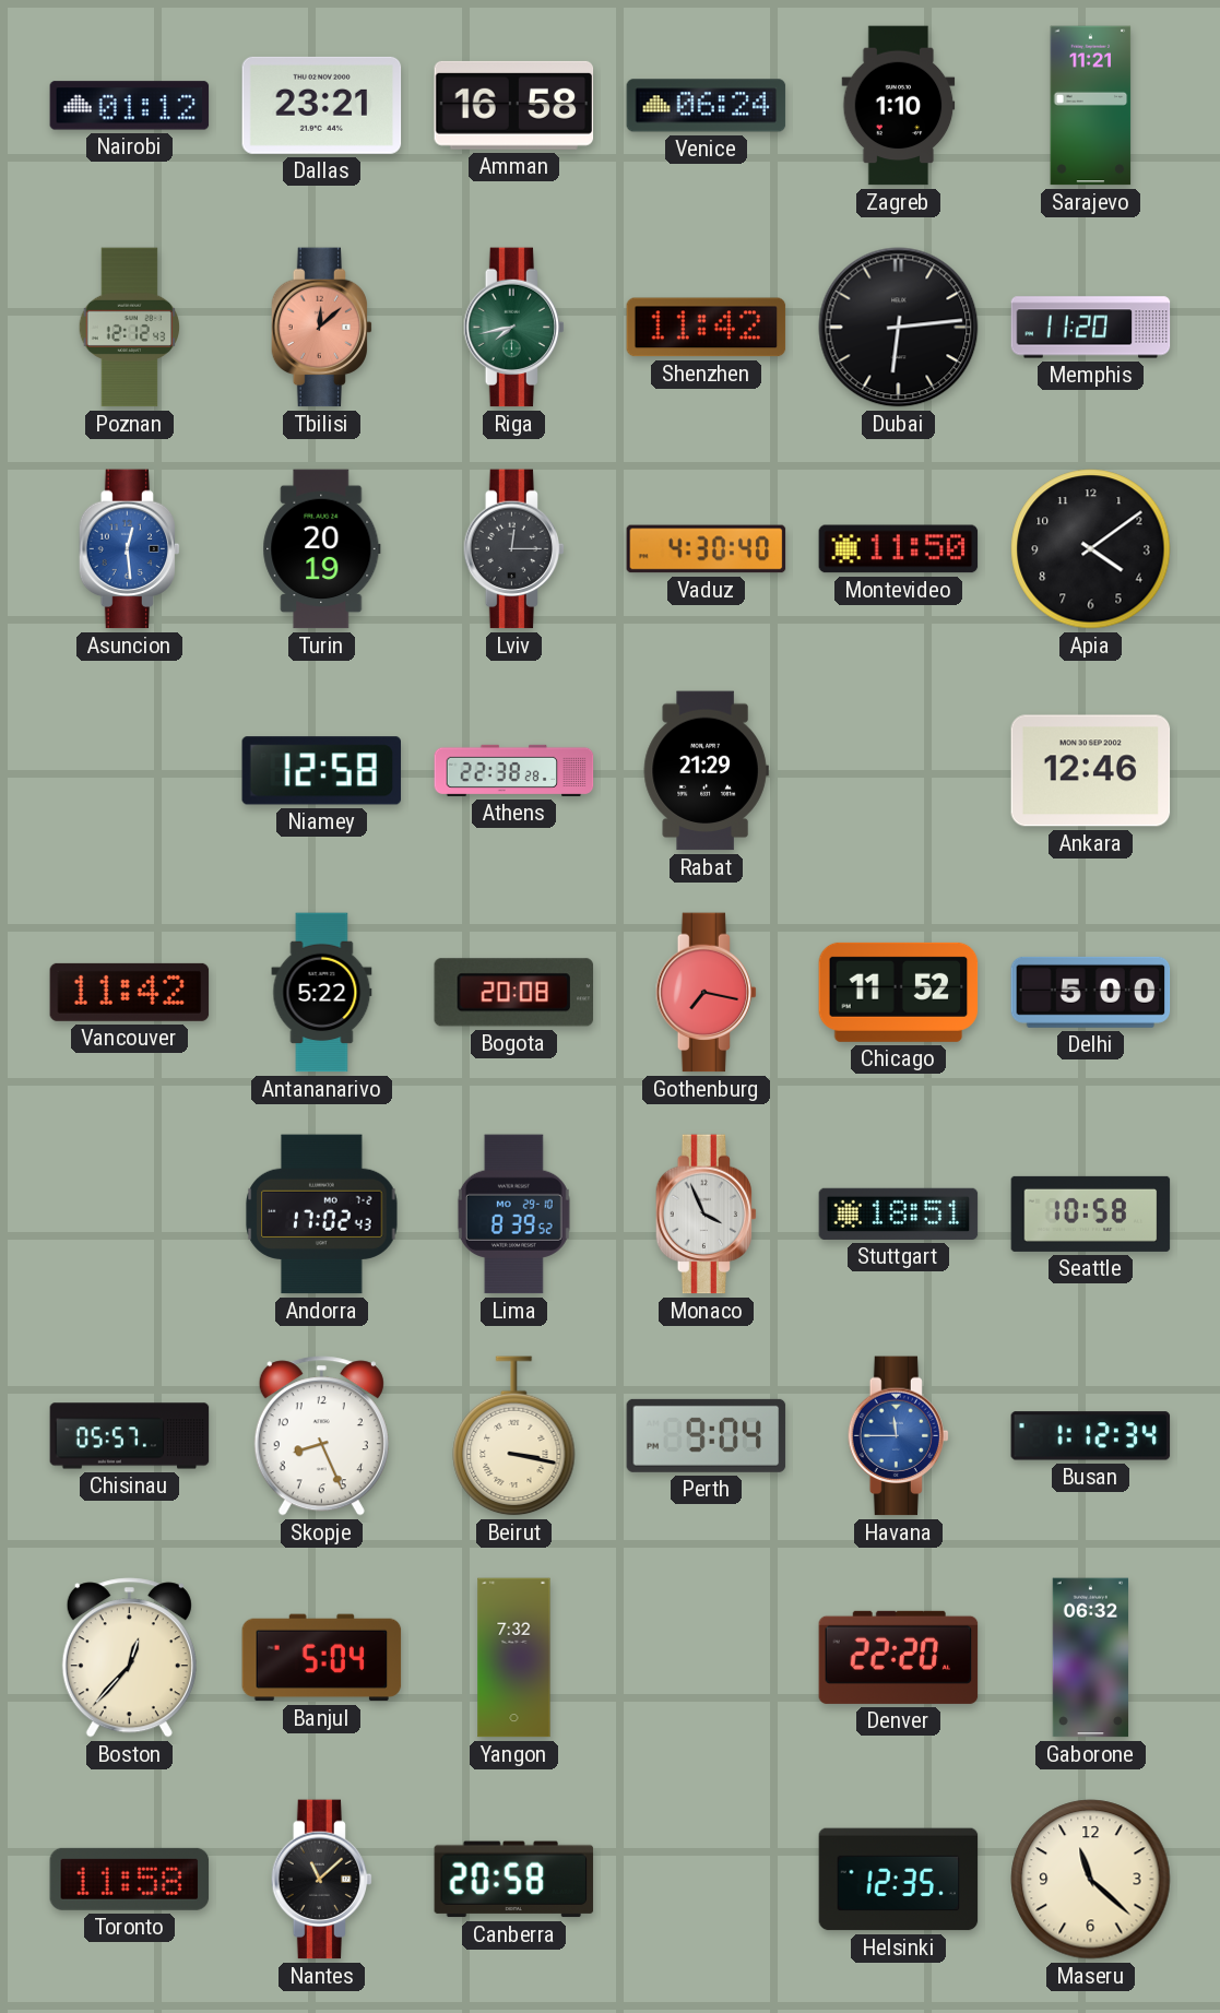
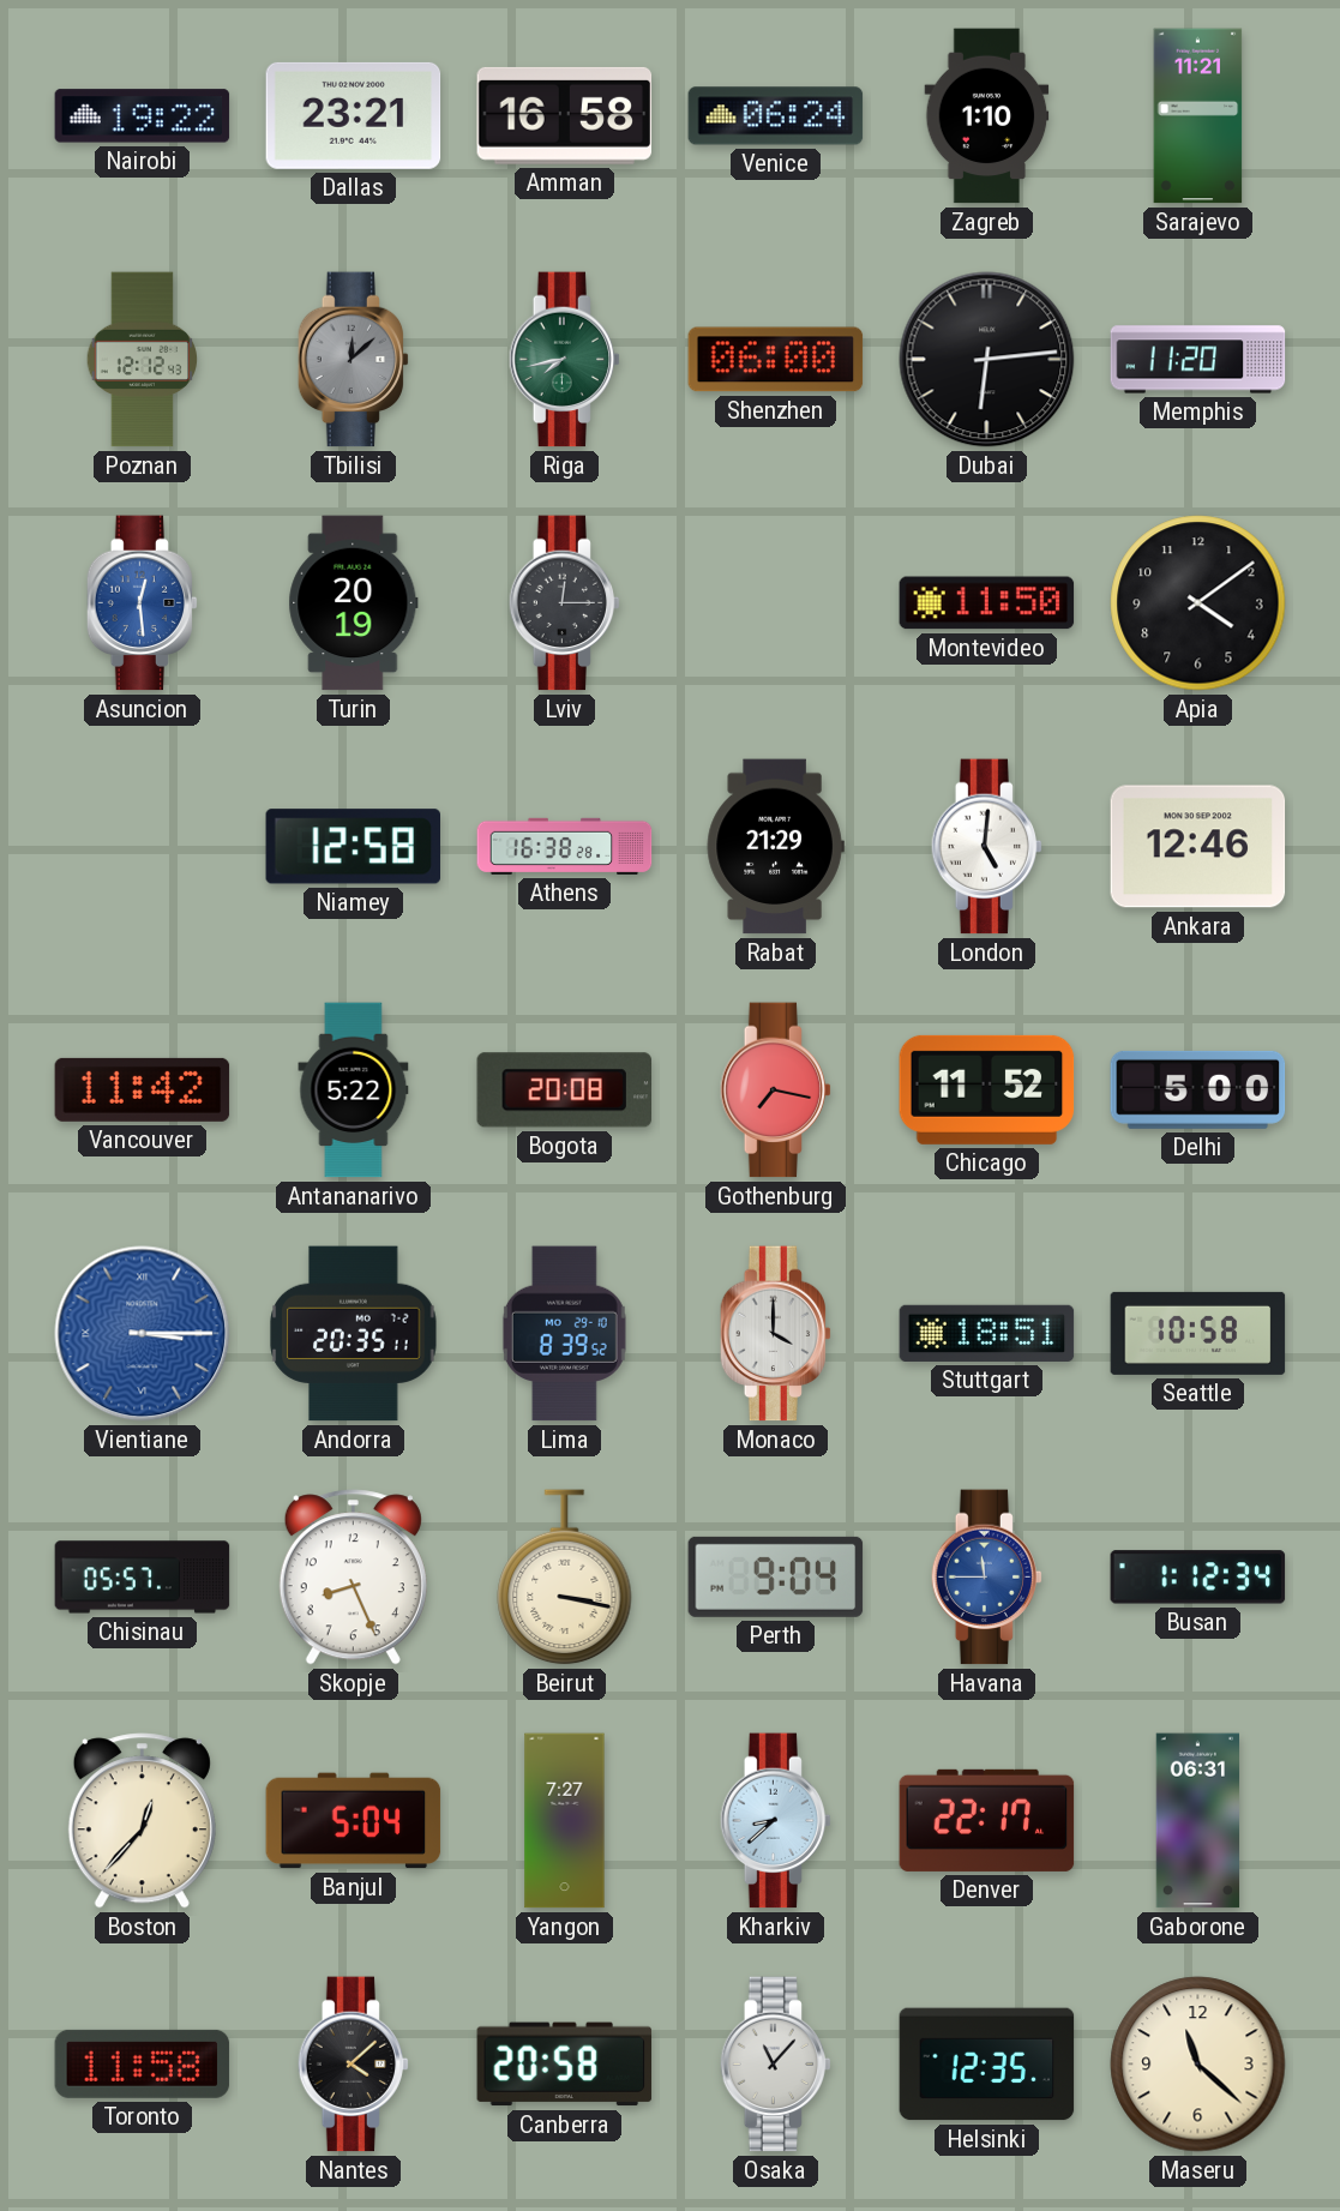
Nairobi: 01:12 -> 19:22
Tbilisi dial: salmon -> grey
Shenzhen: 11:42 -> 06:00
Vaduz: 4:30 -> none
Athens: 22:38 -> 16:38
London: none -> 5:01
Vientiane: none -> 3:15
Andorra: 17:02 -> 20:35
Monaco: 3:56 -> 4:00
Yangon: 7:32 -> 7:27
Kharkiv: none -> 8:38
Denver: 22:20 -> 22:17
Gaborone: 06:32 -> 06:31
Nantes: 11:08 -> 4:08
Osaka: none -> 11:07
